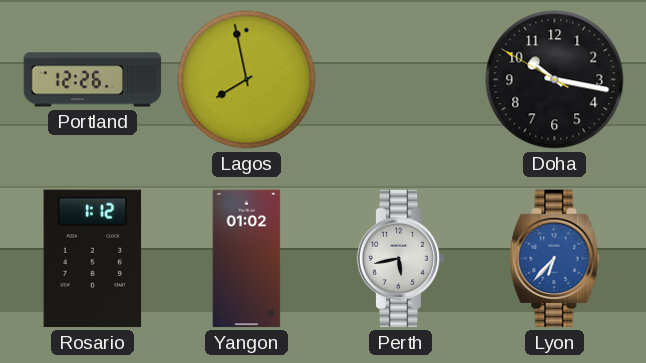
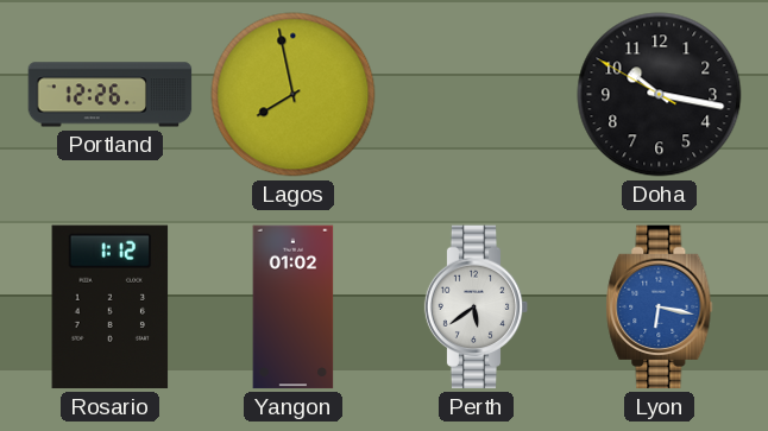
Perth: 5:43 -> 5:39
Lyon: 6:37 -> 6:17
